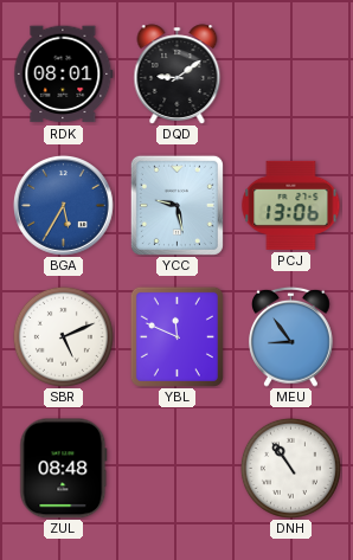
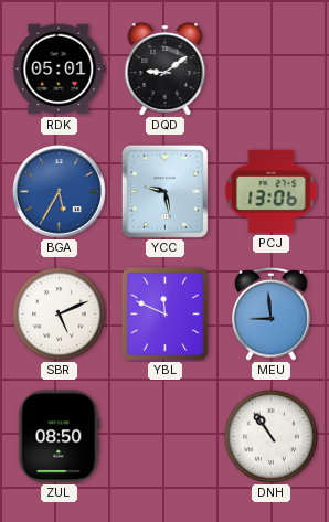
RDK: 08:01 -> 05:01
MEU: 8:54 -> 8:59
ZUL: 08:48 -> 08:50
